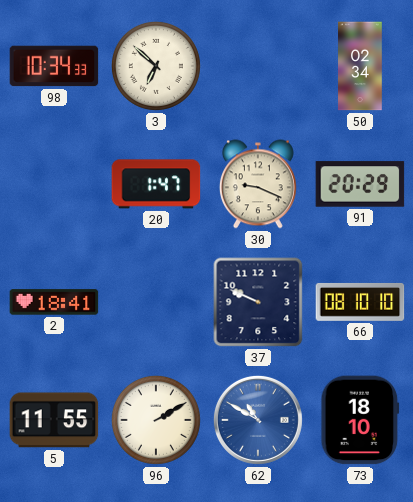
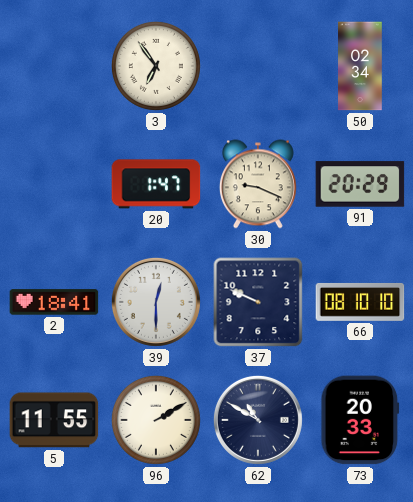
98: 10:34 -> none
3: 6:52 -> 6:54
39: none -> 12:30
62 dial: blue -> navy
73: 18:10 -> 20:33
